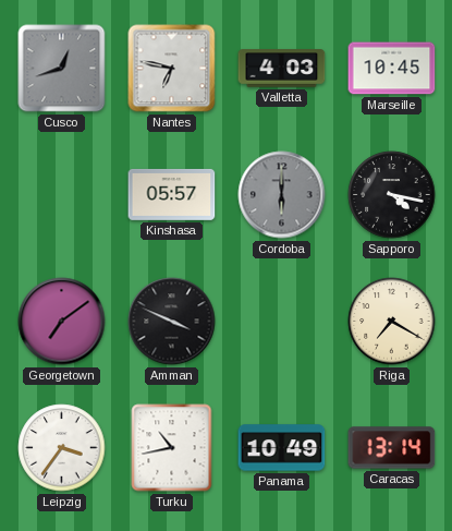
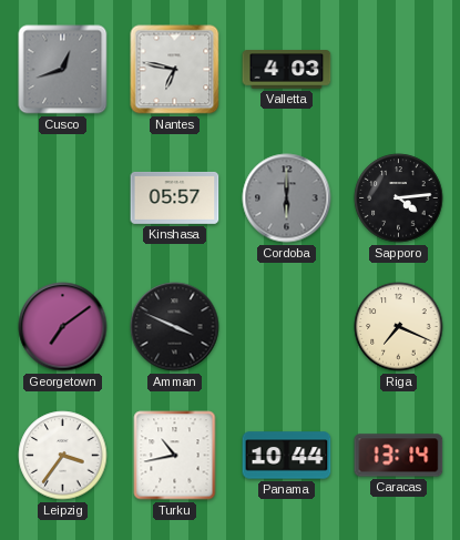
Marseille: 10:45 -> none
Sapporo: 4:17 -> 4:14
Riga: 7:20 -> 7:19
Panama: 10:49 -> 10:44
